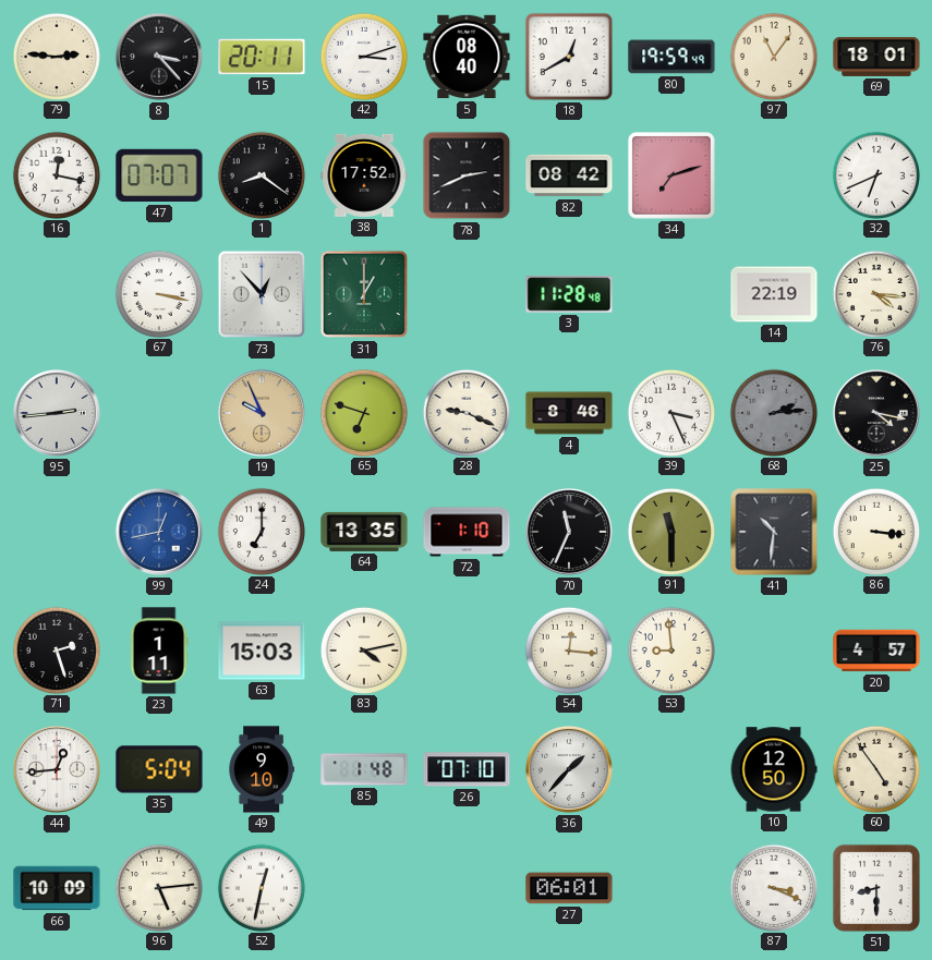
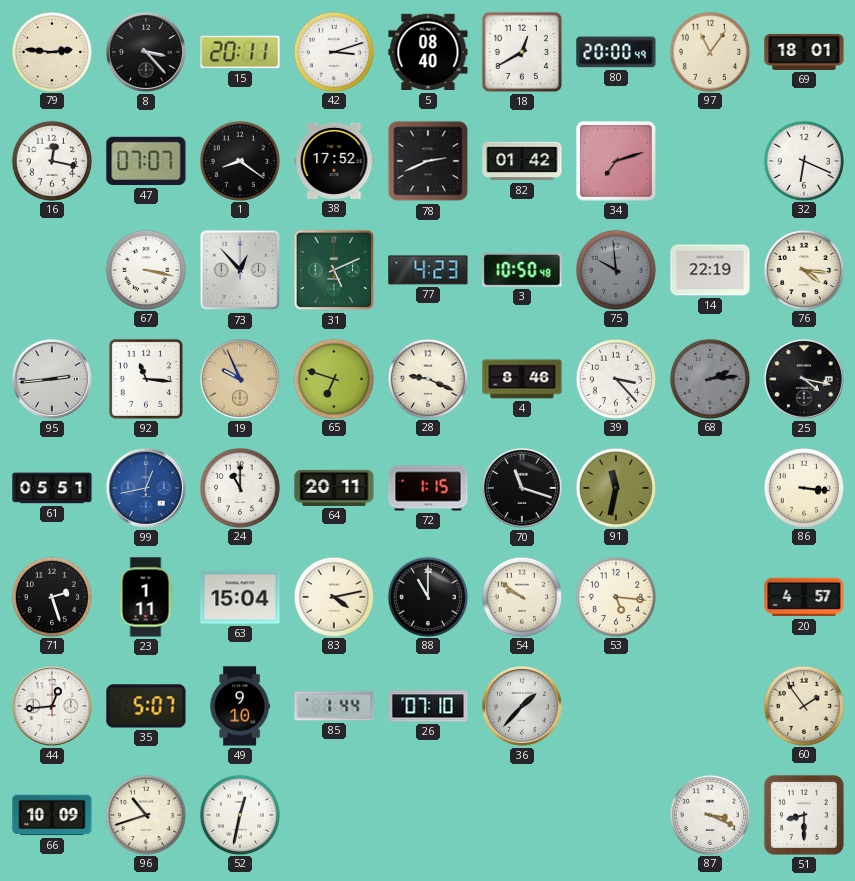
80: 19:59 -> 20:00
82: 08:42 -> 01:42
32: 6:41 -> 6:19
31: 1:00 -> 5:11
77: none -> 4:23
3: 11:28 -> 10:50
75: none -> 9:59
92: none -> 11:16
39: 3:26 -> 3:23
61: none -> 05:51
24: 7:00 -> 11:00
64: 13:35 -> 20:11
72: 1:10 -> 1:15
70: 11:34 -> 11:18
91: 11:30 -> 11:32
41: 10:31 -> none
63: 15:03 -> 15:04
88: none -> 11:00
54: 12:16 -> 9:51
53: 8:59 -> 5:16
35: 5:04 -> 5:07
85: 1:48 -> 1:44
10: 12:50 -> none
60: 4:54 -> 1:54
96: 5:14 -> 10:42
27: 06:01 -> none
